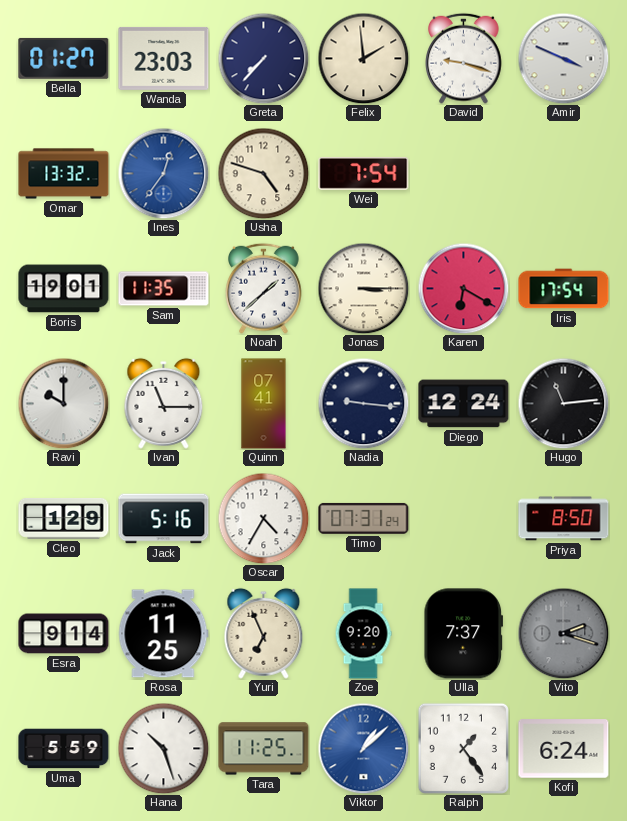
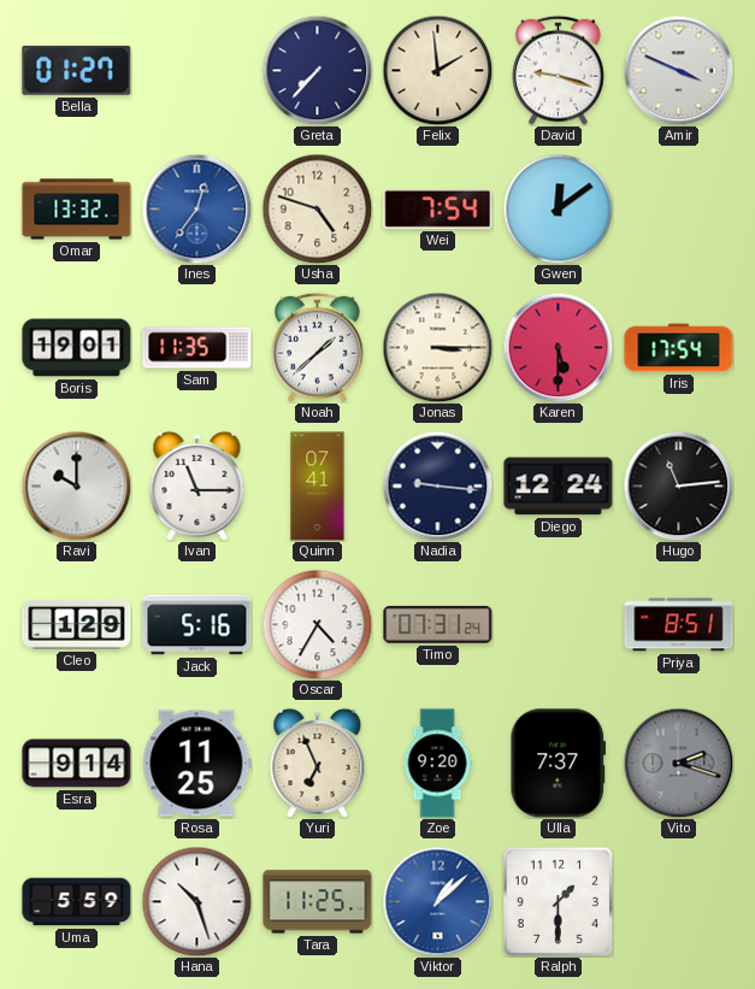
Wanda: 23:03 -> none
Gwen: none -> 12:09
Karen: 6:20 -> 5:30
Priya: 8:50 -> 8:51
Ralph: 1:24 -> 1:30
Kofi: 6:24 -> none
